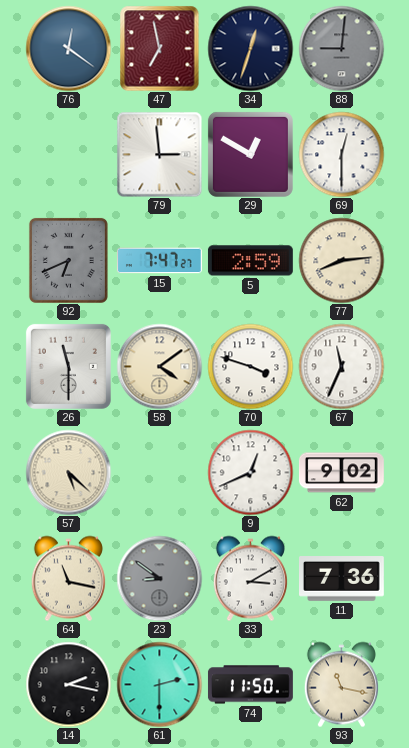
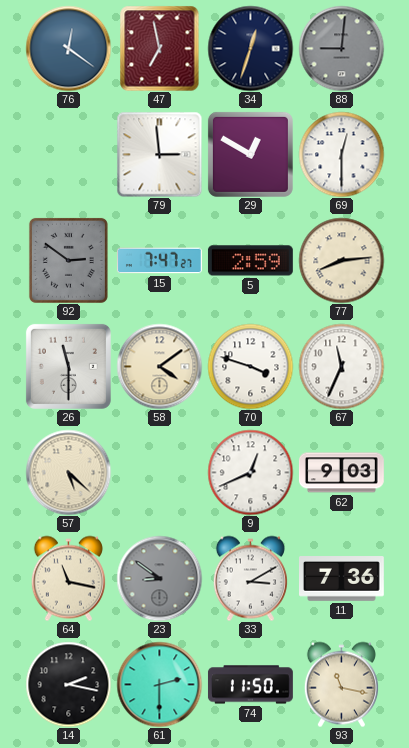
92: 6:41 -> 2:51
62: 9:02 -> 9:03
